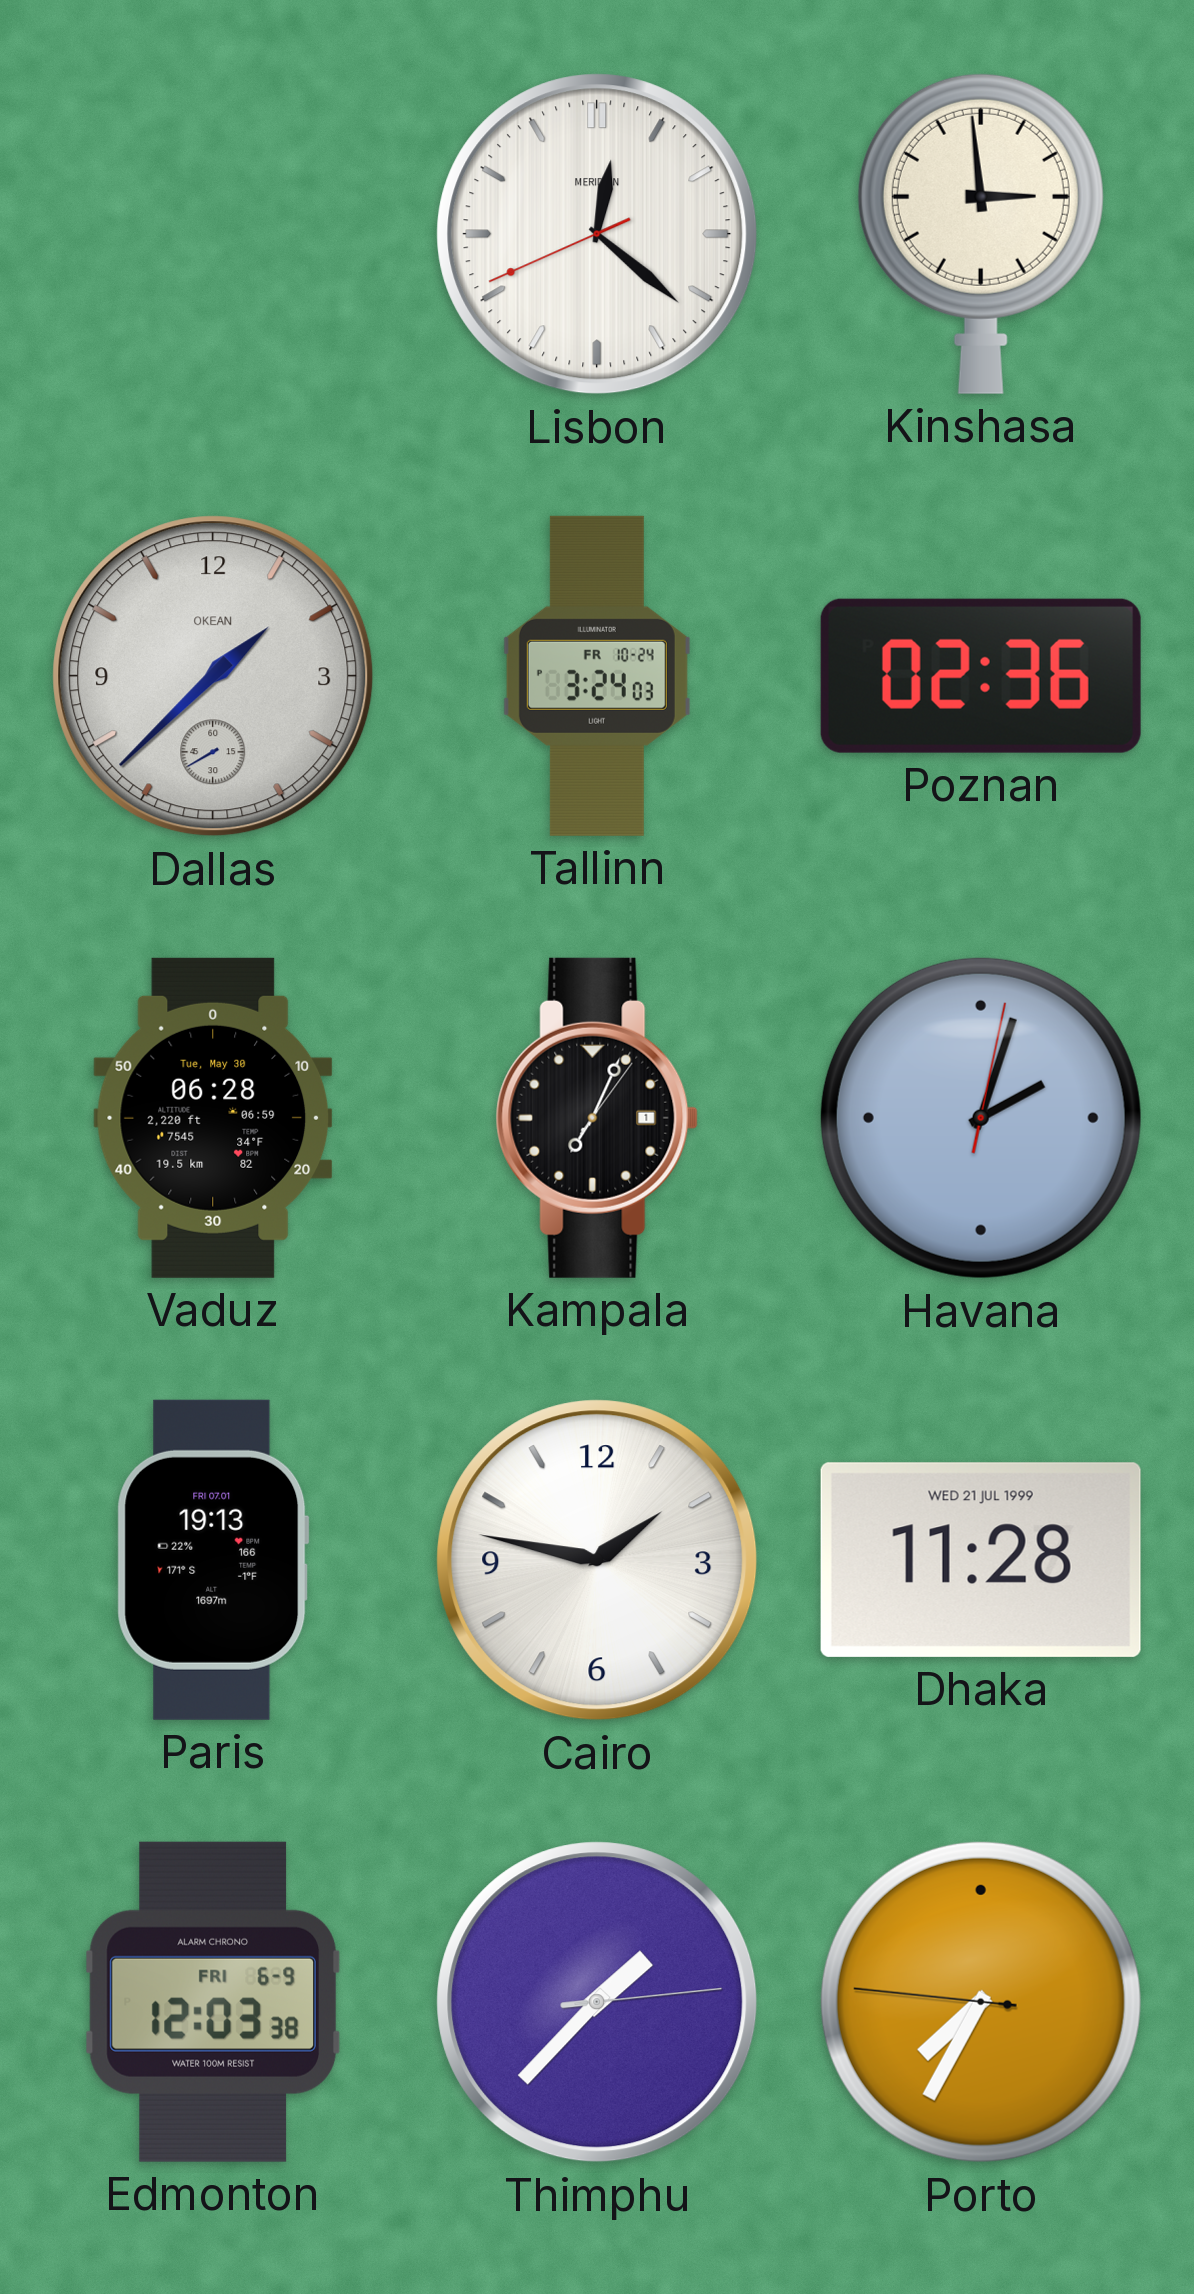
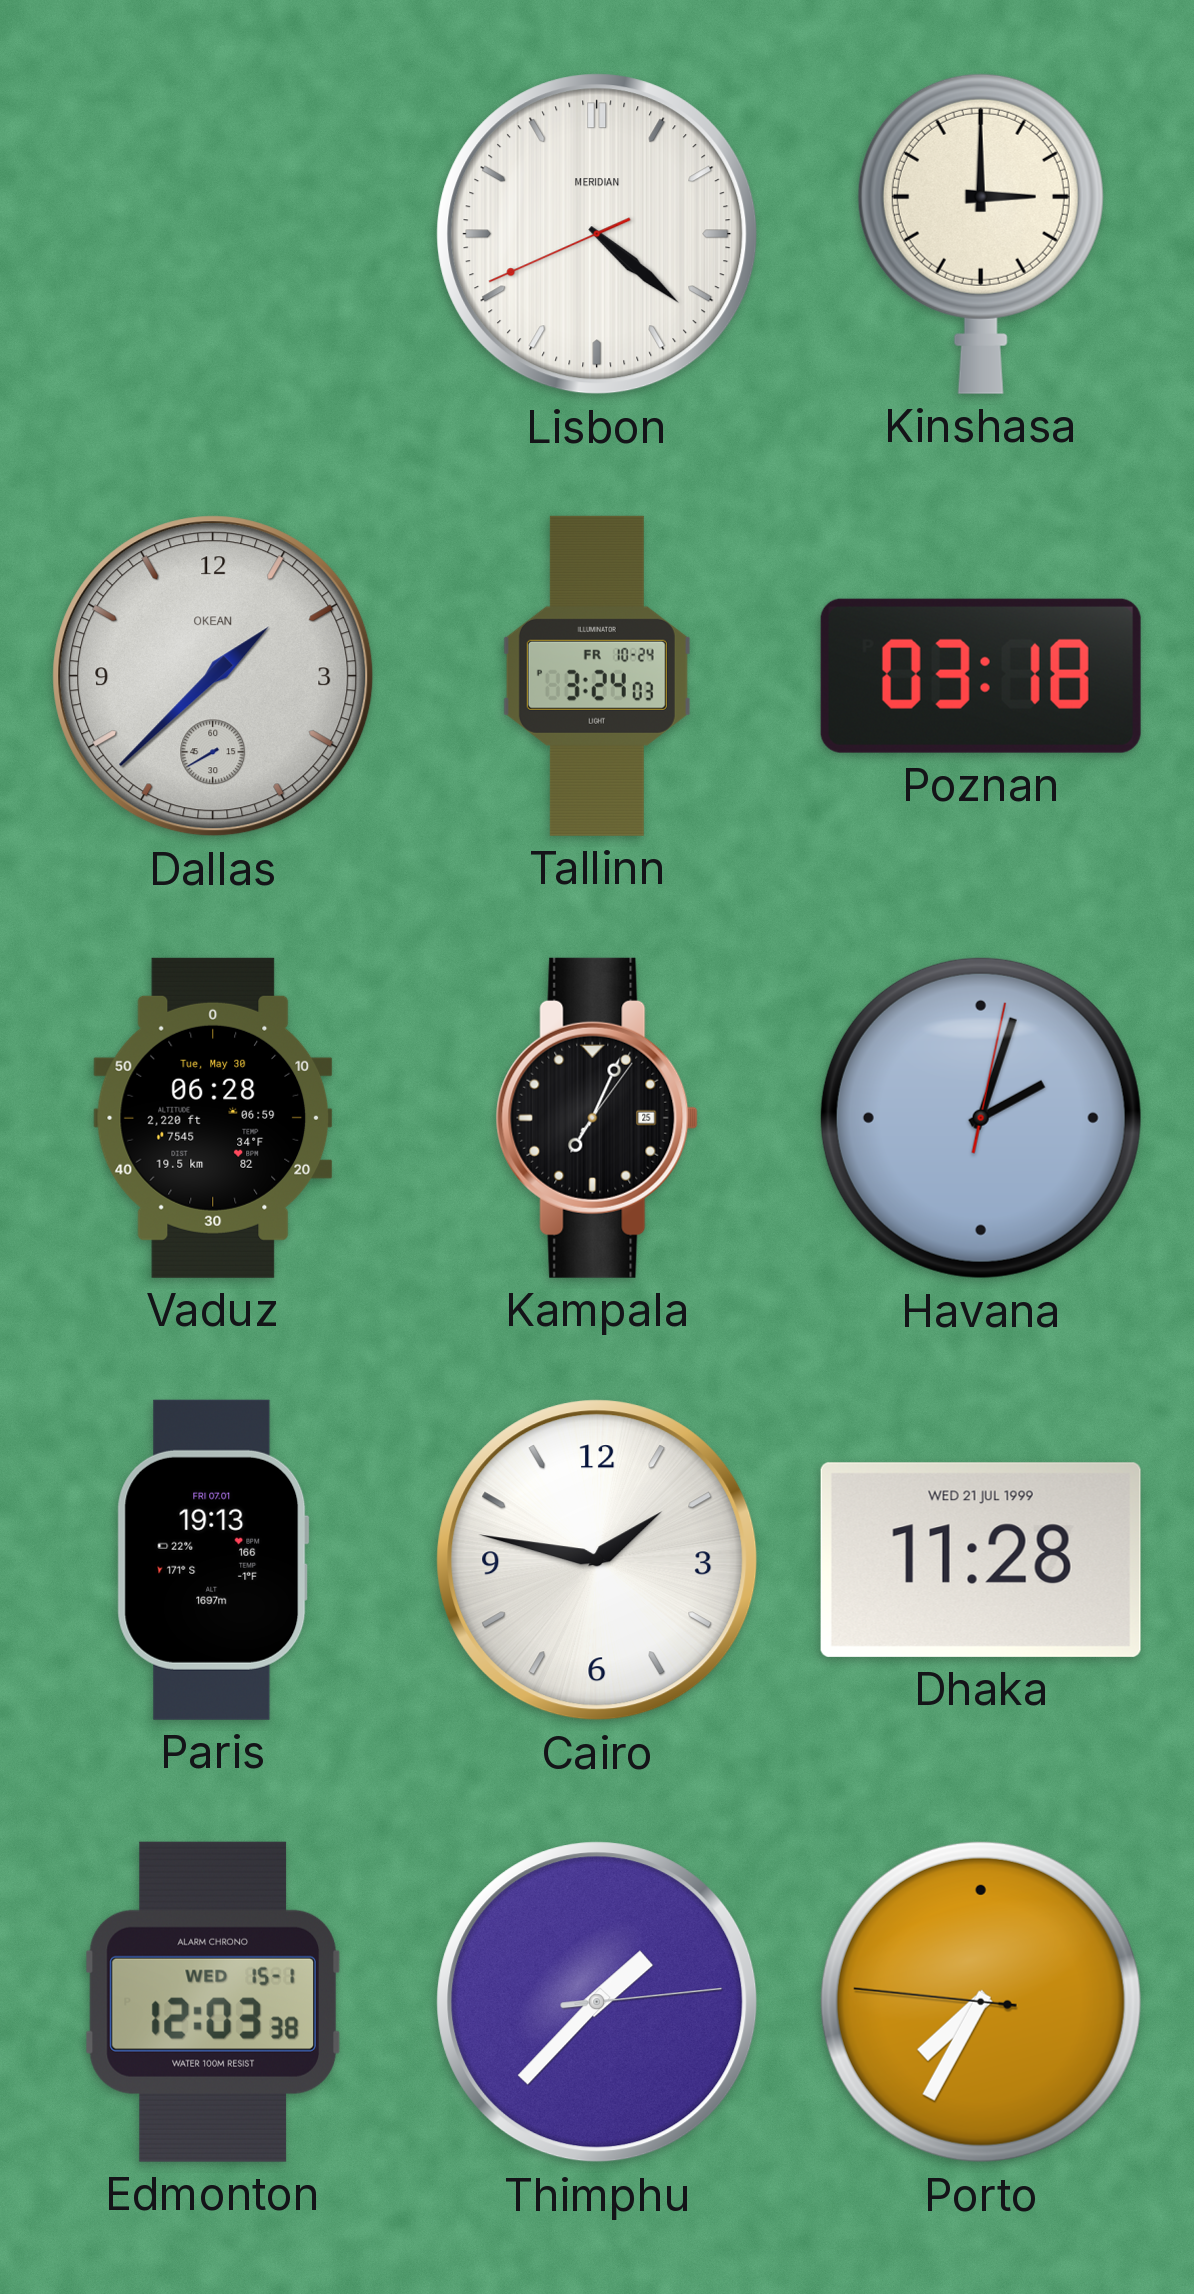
Lisbon: 12:21 -> 4:21
Kinshasa: 2:59 -> 3:00
Poznan: 02:36 -> 03:18
Kampala date: 1 -> 25
Edmonton date: FRI 6-9 -> WED 15-1
